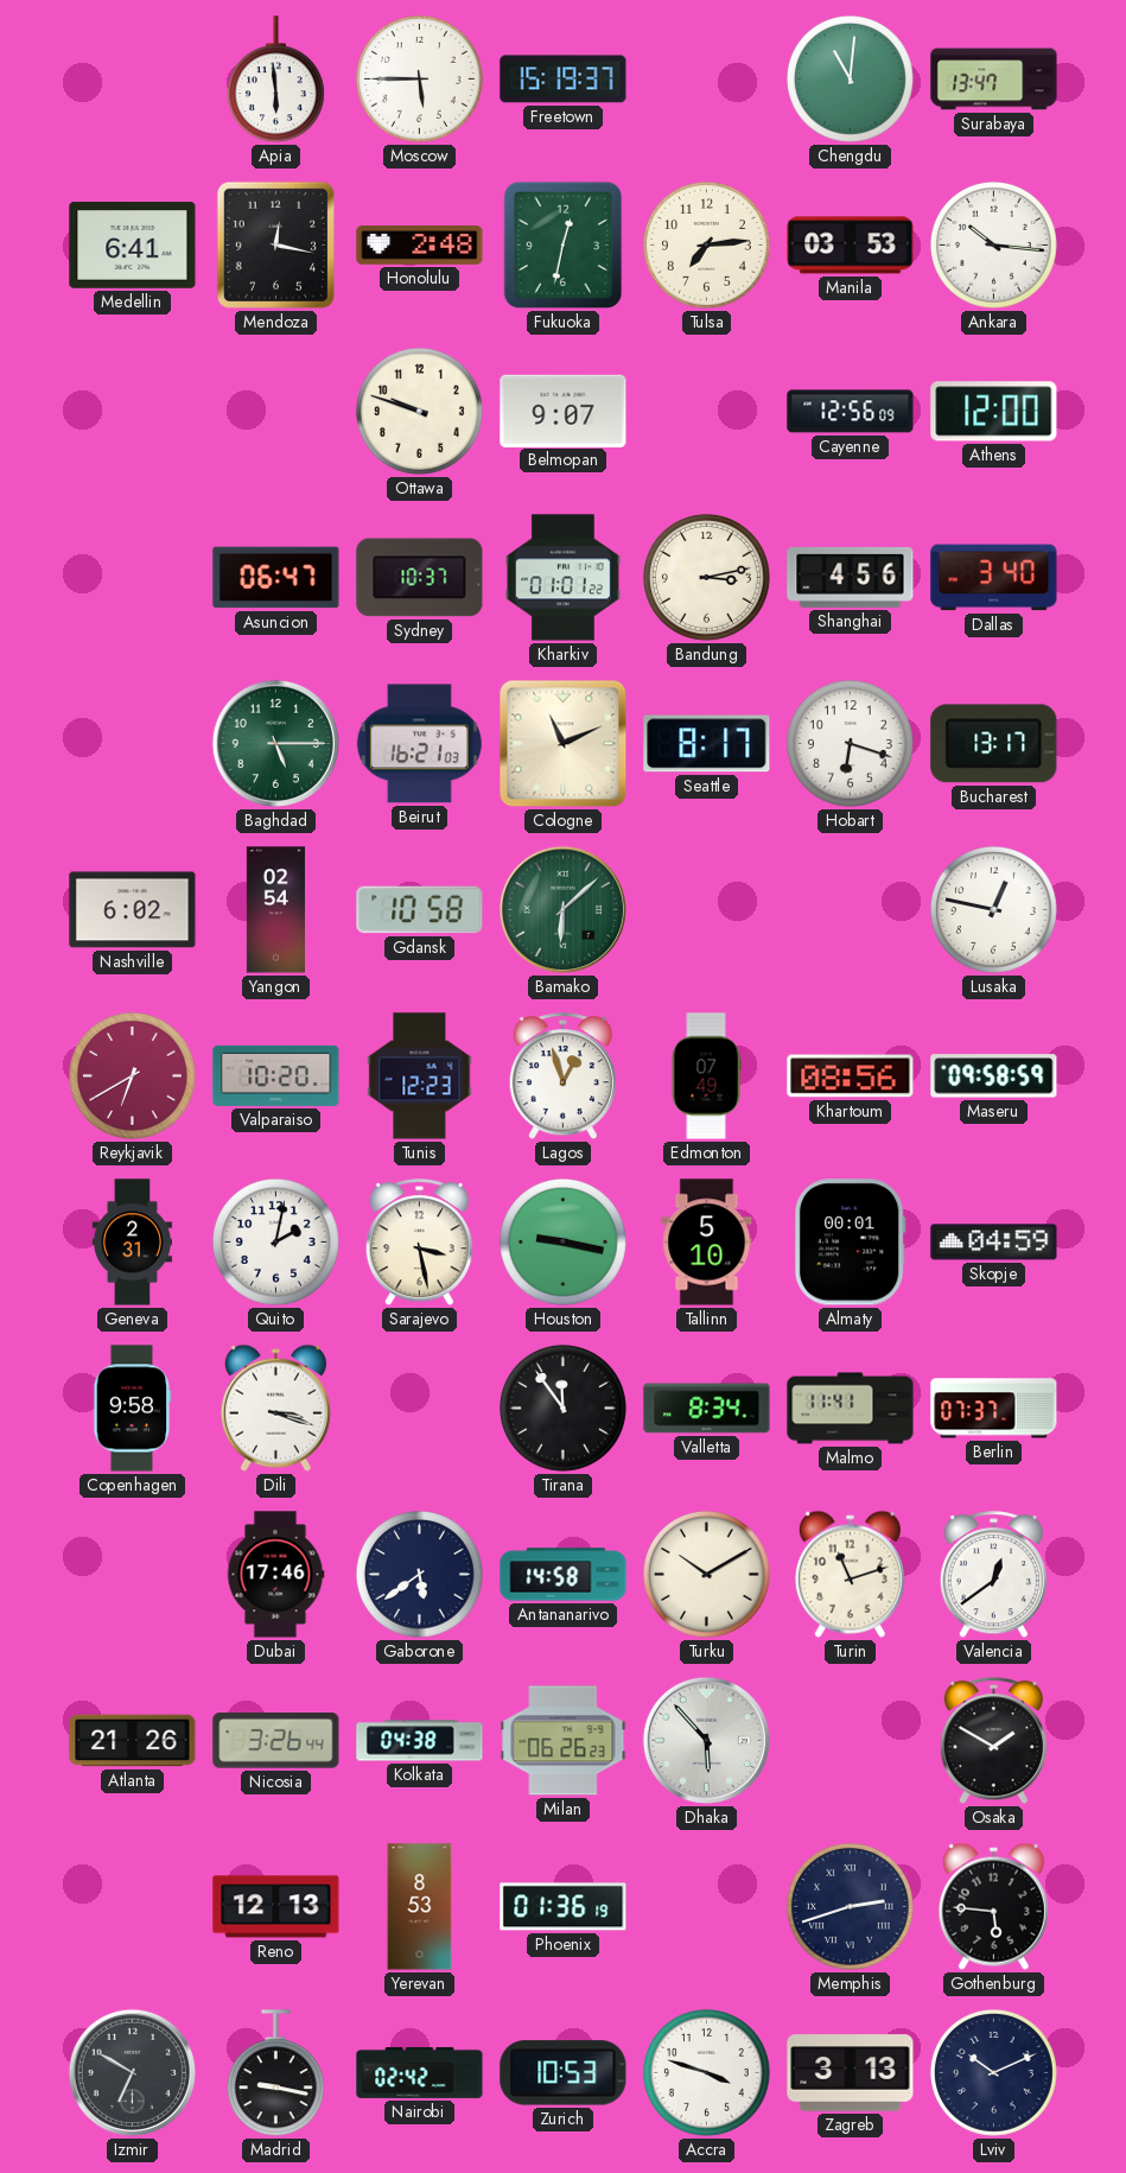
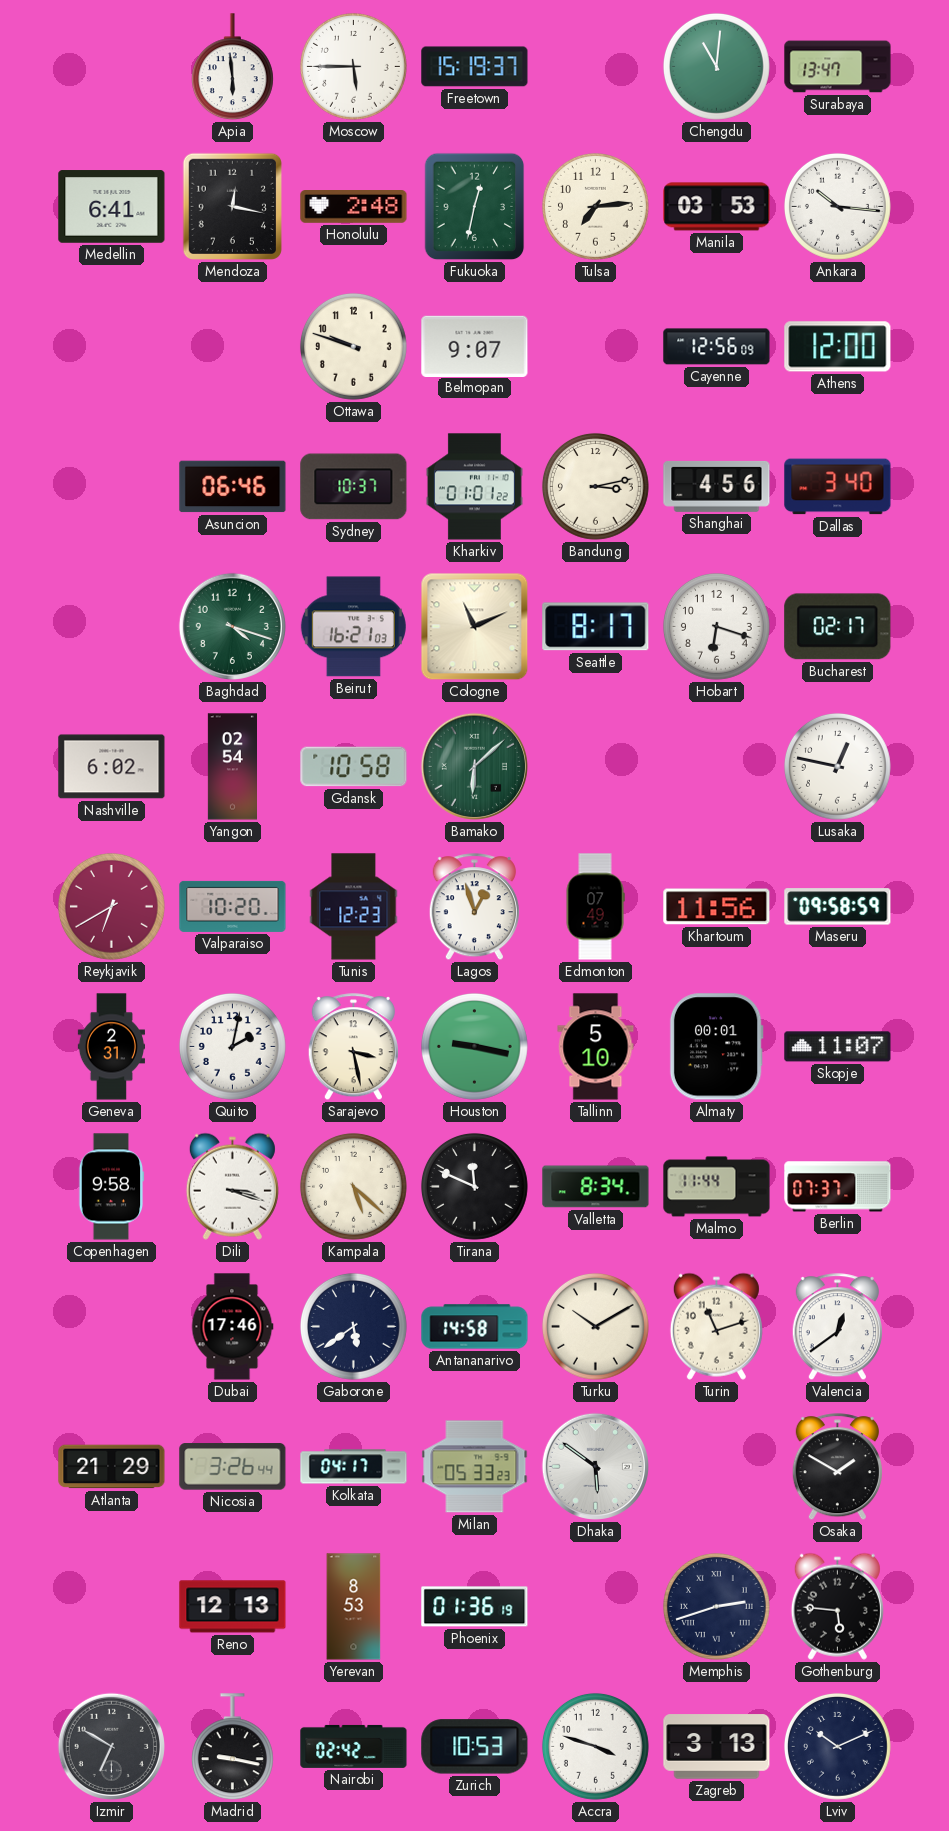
Asuncion: 06:47 -> 06:46
Baghdad: 5:15 -> 4:18
Bucharest: 13:17 -> 02:17
Khartoum: 08:56 -> 11:56
Skopje: 04:59 -> 11:07
Kampala: none -> 5:22
Tirana: 11:54 -> 11:49
Malmo: 11:41 -> 11:44
Atlanta: 21:26 -> 21:29
Kolkata: 04:38 -> 04:17
Milan: 06:26 -> 05:33
Dhaka: 5:53 -> 5:51
